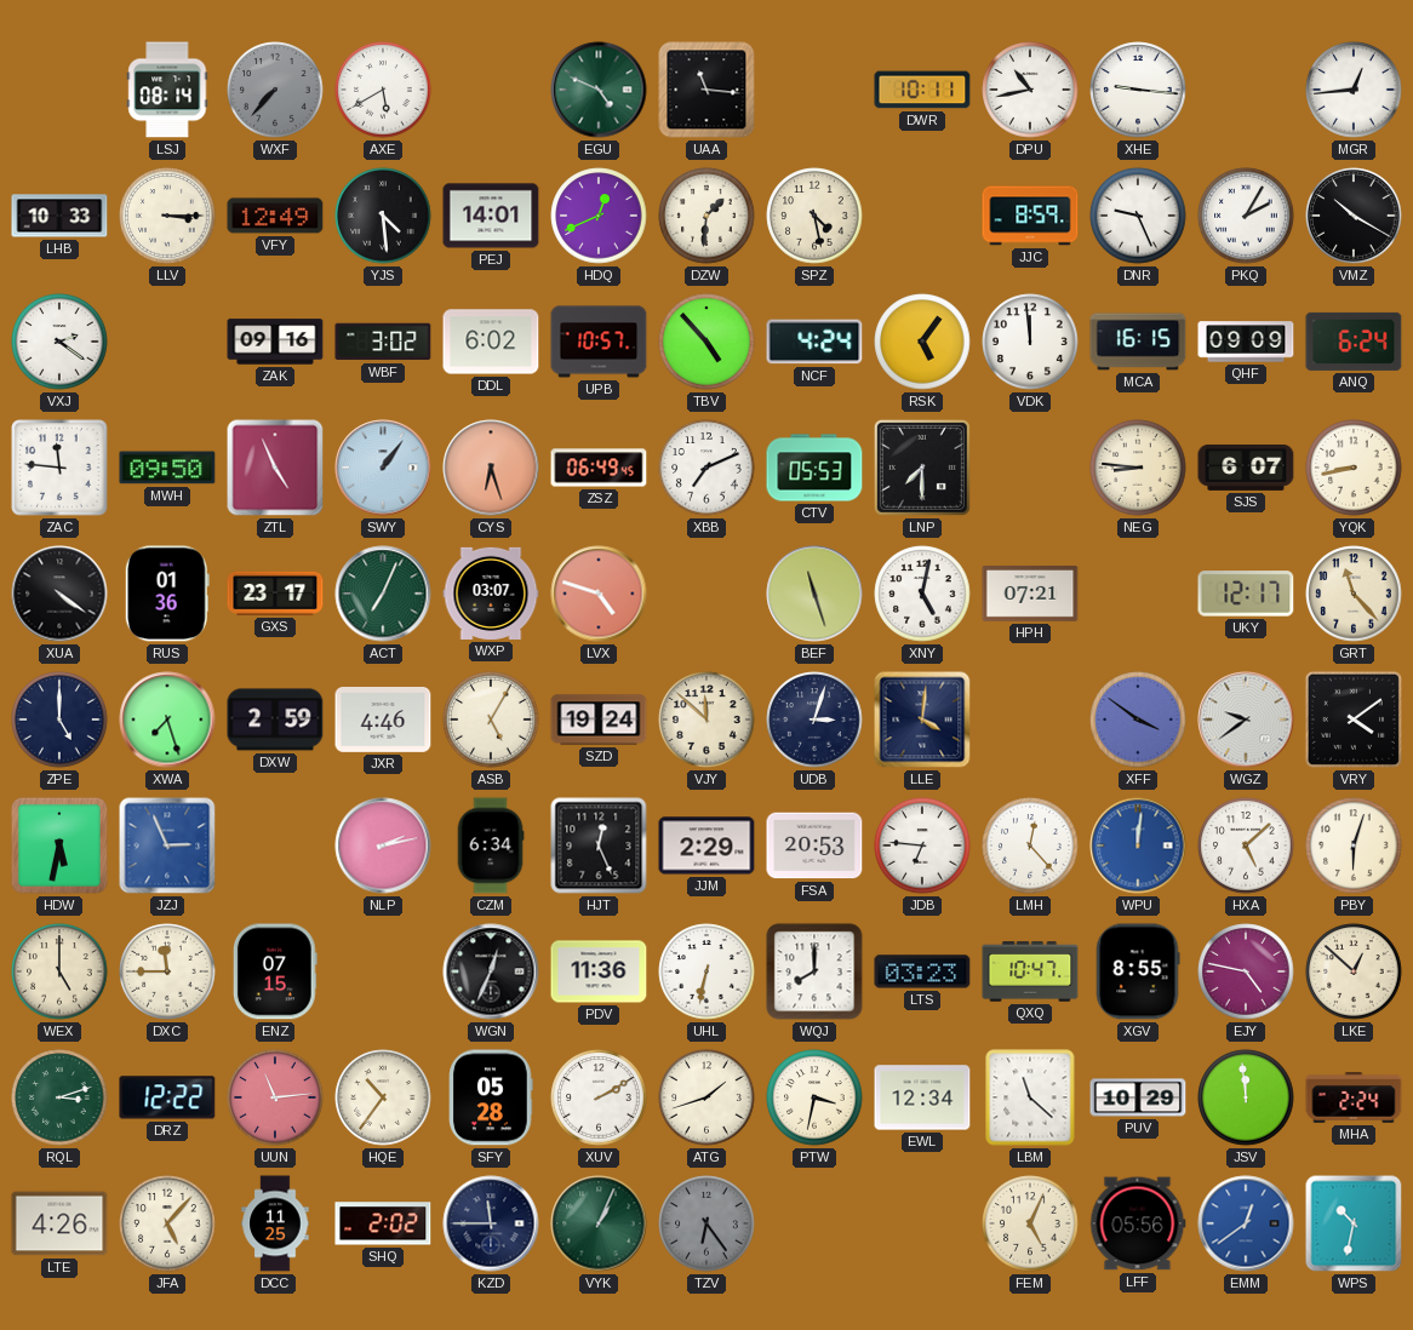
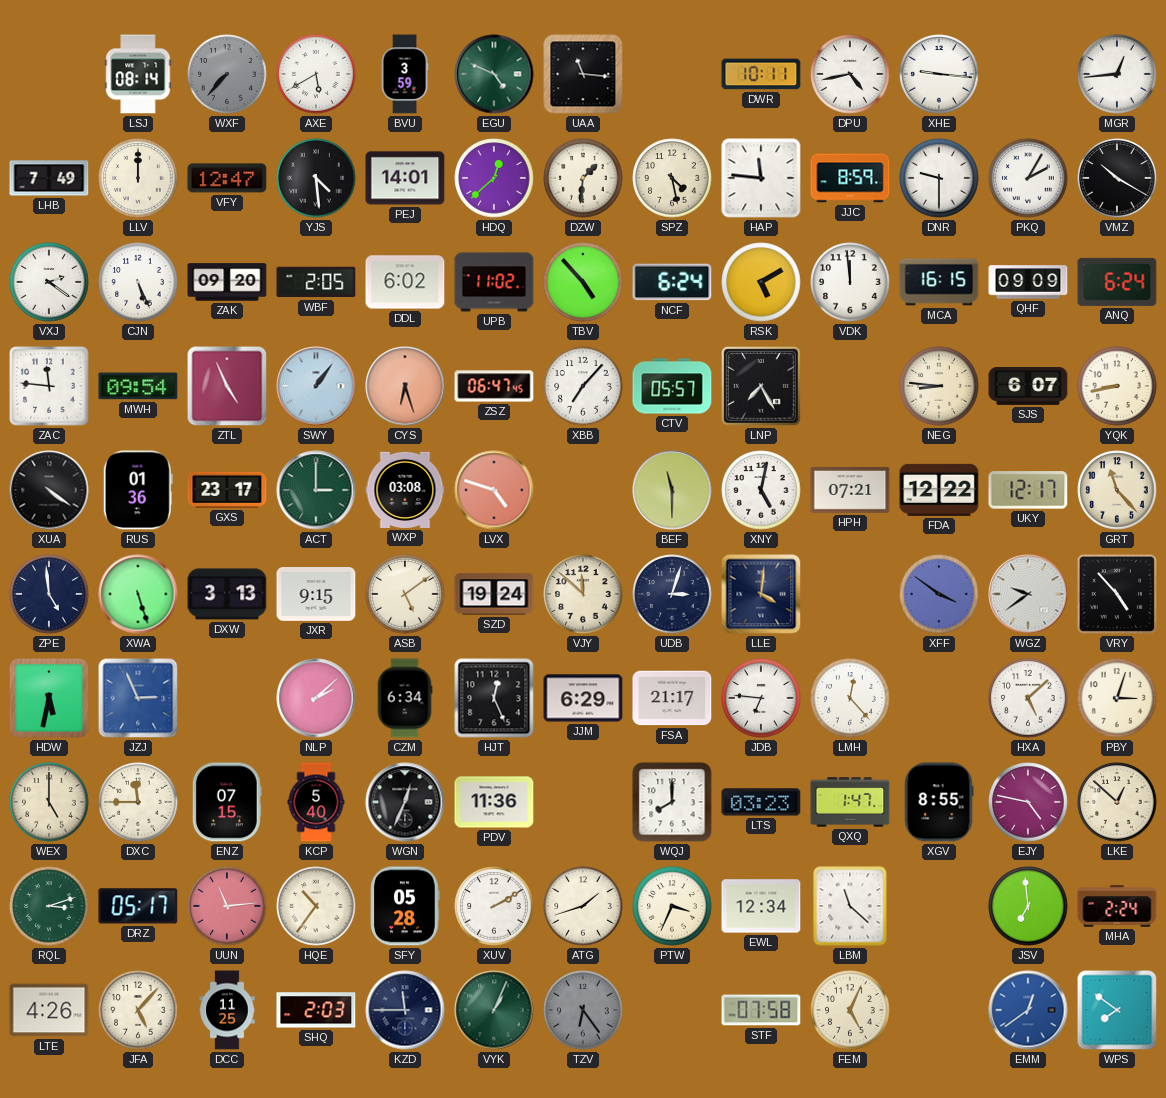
BVU: none -> 3:59
DPU: 10:43 -> 4:43
LHB: 10:33 -> 7:49
LLV: 3:15 -> 12:00
VFY: 12:49 -> 12:47
HDQ: 12:41 -> 12:38
HAP: none -> 11:46
DNR: 9:26 -> 9:30
CJN: none -> 5:26
ZAK: 09:16 -> 09:20
WBF: 3:02 -> 2:05
UPB: 10:57 -> 11:02
NCF: 4:24 -> 6:24
RSK: 5:06 -> 5:10
MWH: 09:50 -> 09:54
ZSZ: 06:49 -> 06:47
XBB: 7:11 -> 7:07
CTV: 05:53 -> 05:57
LNP: 7:30 -> 7:25
ACT: 7:04 -> 3:00
WXP: 03:07 -> 03:08
BEF: 11:27 -> 11:30
FDA: none -> 12:22
ZPE: 5:00 -> 4:59
XWA: 7:27 -> 5:27
DXW: 2:59 -> 3:13
JXR: 4:46 -> 9:15
ASB: 5:05 -> 5:09
VRY: 4:09 -> 4:53
NLP: 2:13 -> 2:08
JJM: 2:29 -> 6:29
FSA: 20:53 -> 21:17
WPU: 12:01 -> none
PBY: 6:03 -> 3:03
KCP: none -> 5:40
UHL: 6:32 -> none
QXQ: 10:47 -> 1:47
DRZ: 12:22 -> 05:17
PTW: 3:32 -> 3:34
PUV: 10:29 -> none
JSV: 11:59 -> 6:59
SHQ: 2:02 -> 2:03
STF: none -> 07:58
LFF: 05:56 -> none
WPS: 10:32 -> 7:51
